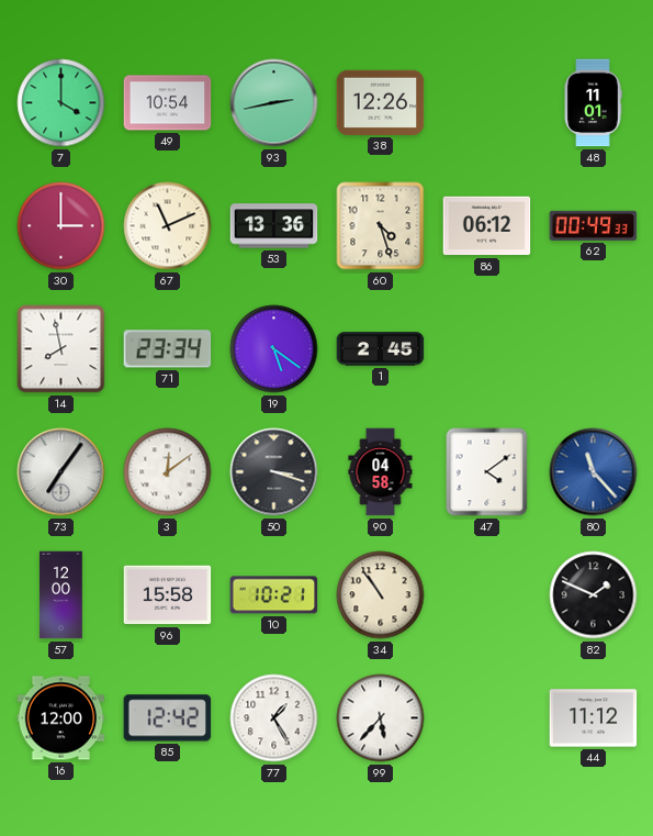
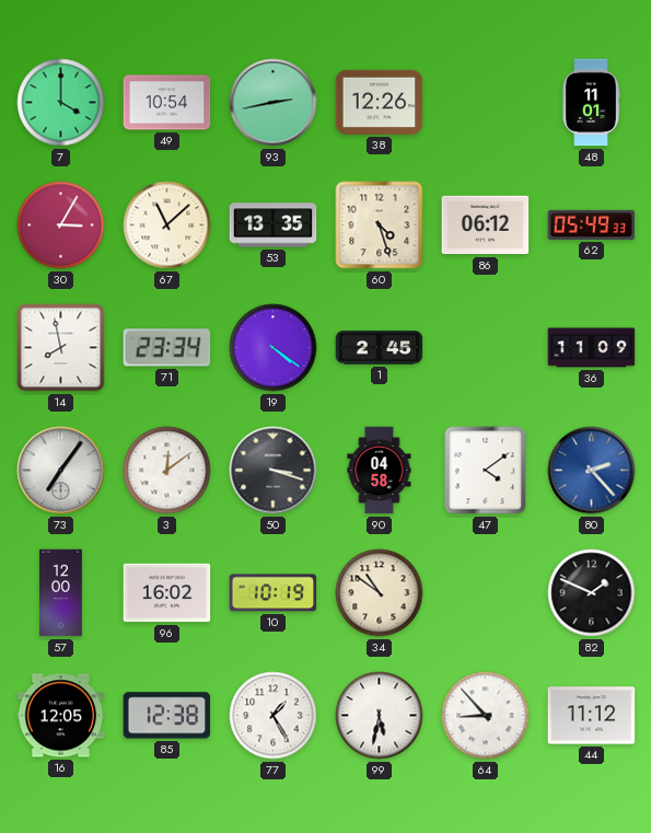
30: 3:00 -> 3:05
67: 11:11 -> 11:08
53: 13:36 -> 13:35
62: 00:49 -> 05:49
19: 5:21 -> 4:21
36: none -> 11:09
80: 11:23 -> 2:23
96: 15:58 -> 16:02
10: 10:21 -> 10:19
34: 10:54 -> 10:51
16: 12:00 -> 12:05
85: 12:42 -> 12:38
99: 5:37 -> 5:32
64: none -> 8:53
